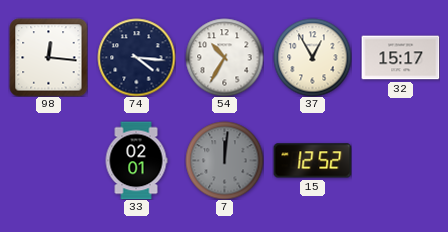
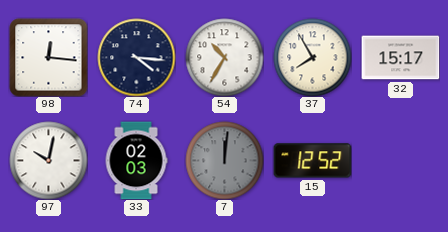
37: 12:55 -> 7:55
97: none -> 10:02
33: 02:01 -> 02:03
